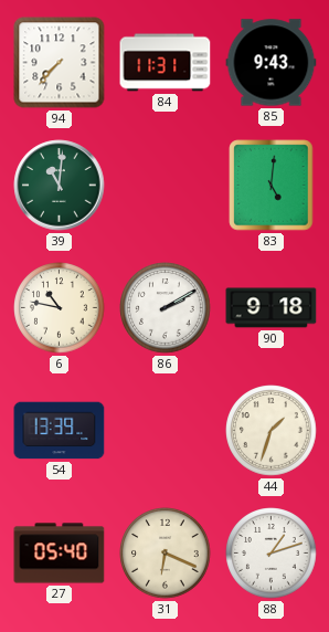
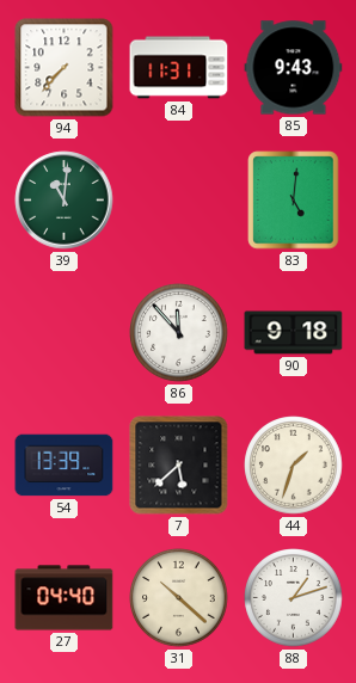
6: 10:47 -> none
86: 2:10 -> 11:53
7: none -> 5:38
27: 05:40 -> 04:40
31: 6:19 -> 10:22
